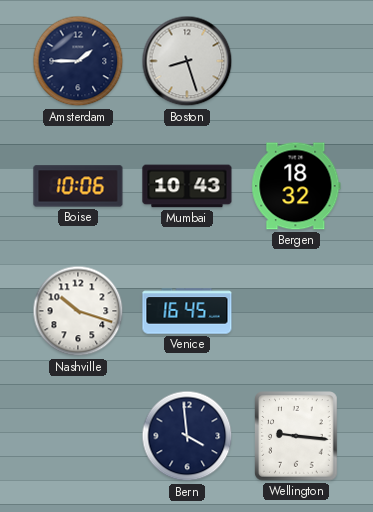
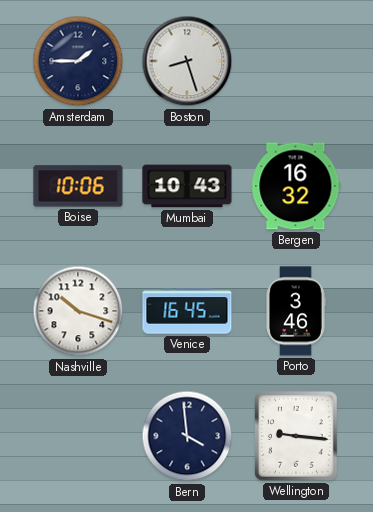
Bergen: 18:32 -> 16:32
Porto: none -> 3:46
